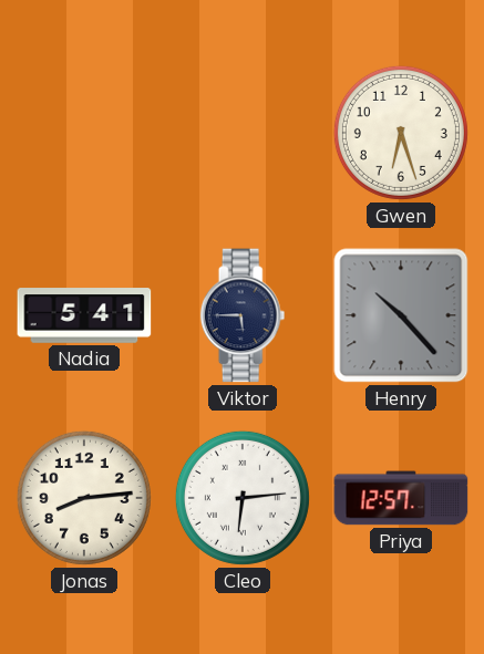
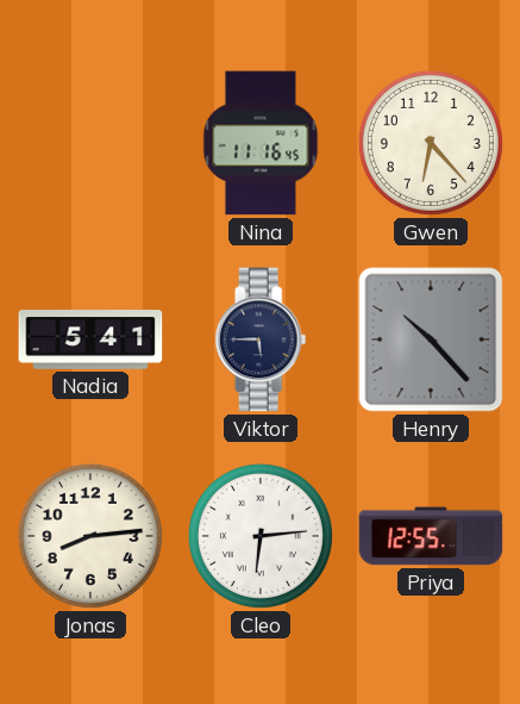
Nina: none -> 11:16
Gwen: 6:27 -> 6:23
Priya: 12:57 -> 12:55
